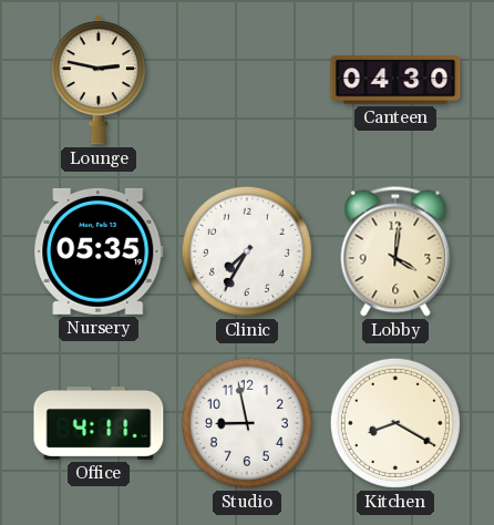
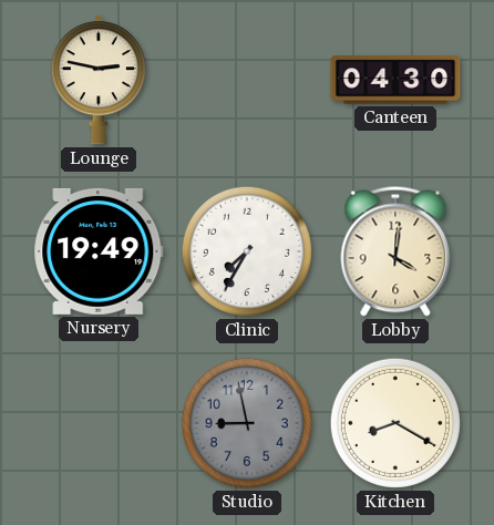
Nursery: 05:35 -> 19:49
Office: 4:11 -> none
Studio dial: white -> grey
